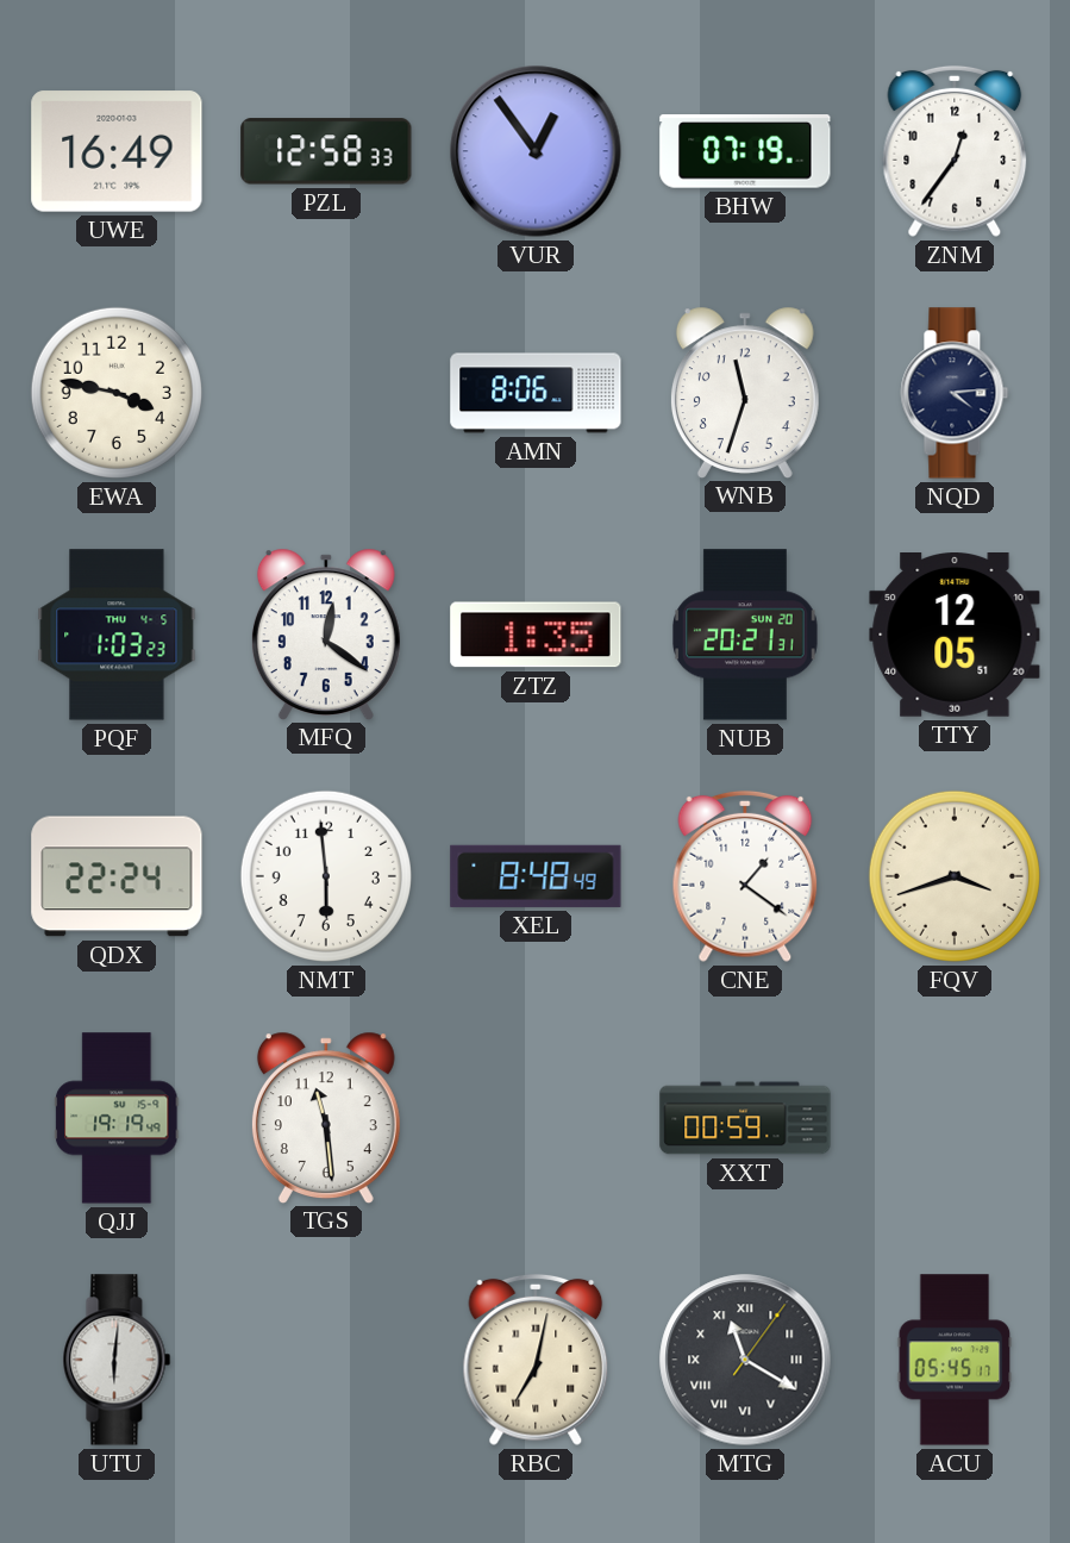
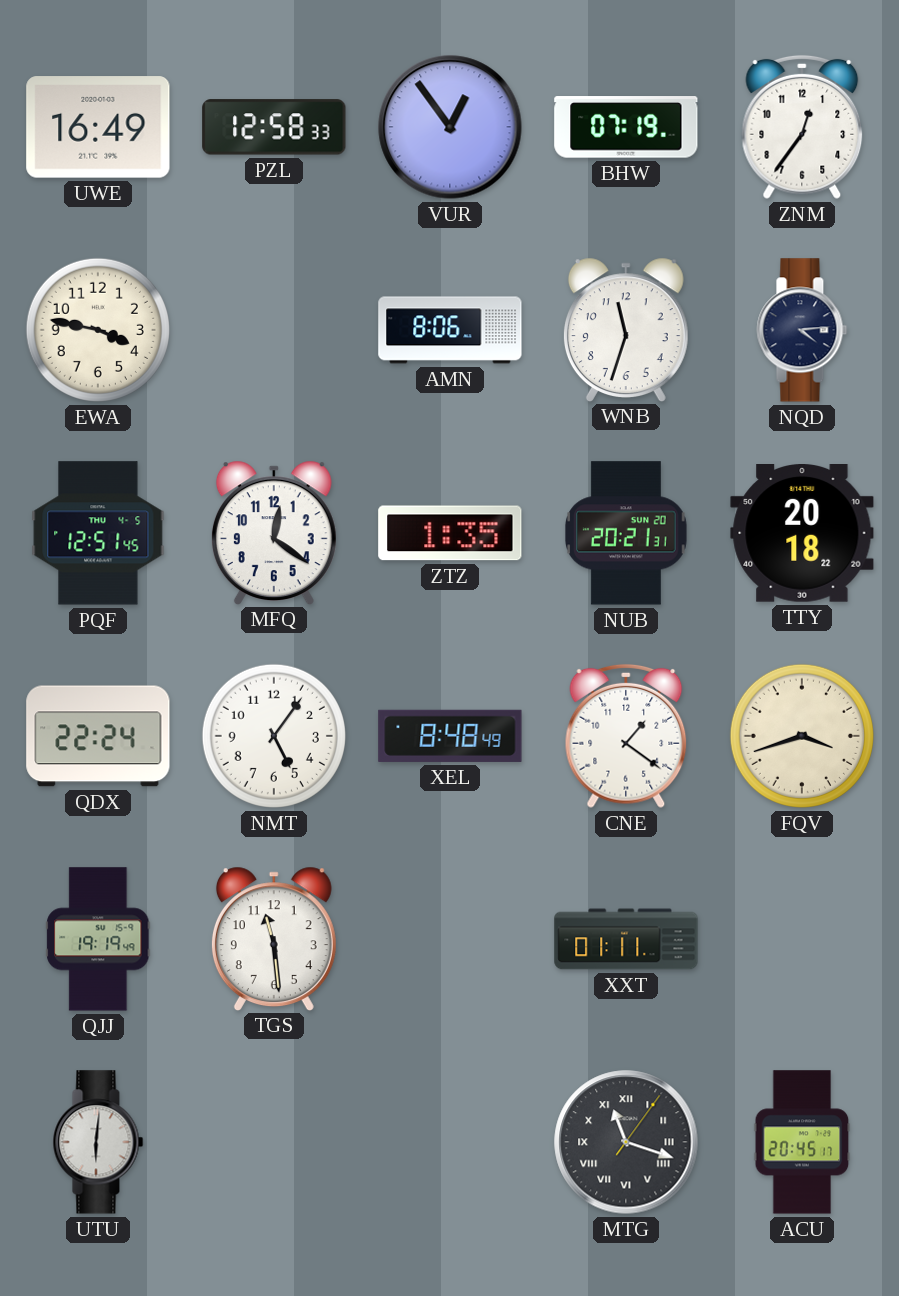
PQF: 1:03 -> 12:51
TTY: 12:05 -> 20:18
NMT: 5:59 -> 5:06
XXT: 00:59 -> 01:11
RBC: 7:02 -> none
MTG: 11:20 -> 11:18
ACU: 05:45 -> 20:45
